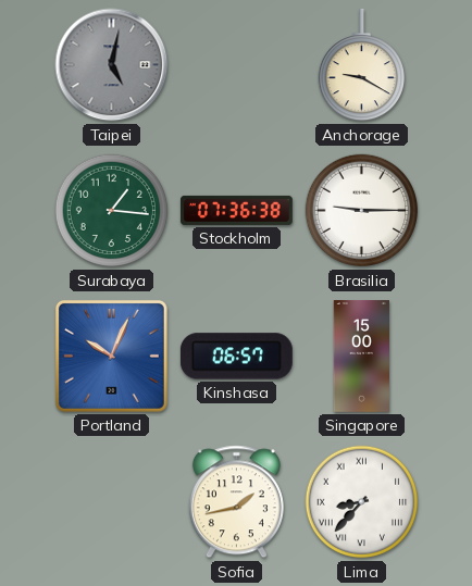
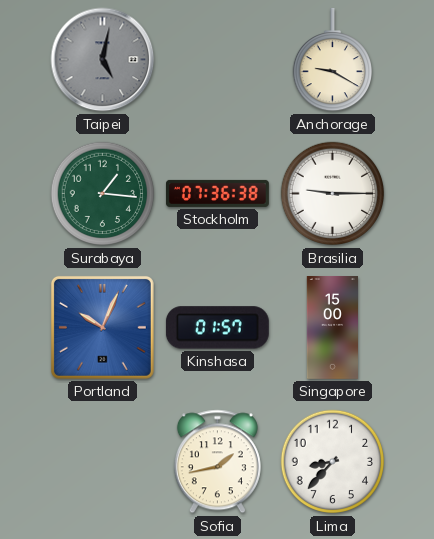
Kinshasa: 06:57 -> 01:57
Lima numerals: Roman -> Arabic
